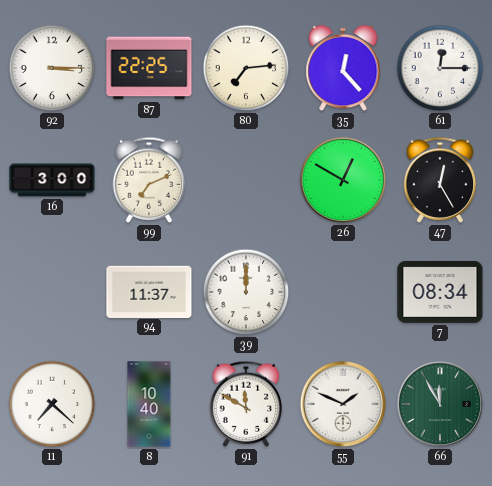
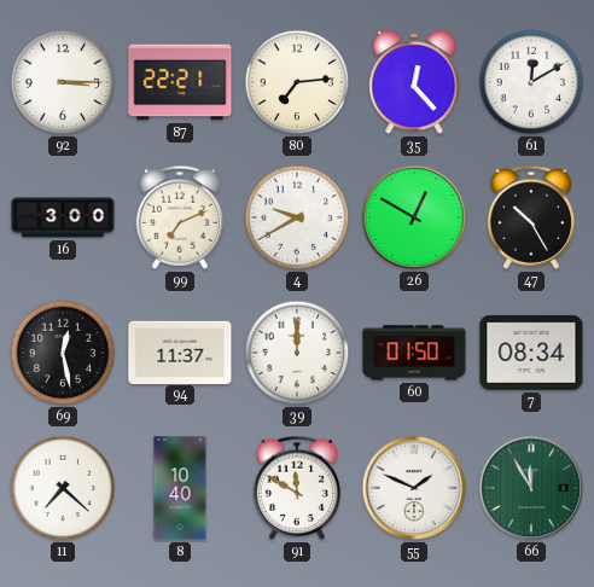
87: 22:25 -> 22:21
61: 12:15 -> 12:10
4: none -> 9:40
47: 12:25 -> 10:25
69: none -> 12:28
60: none -> 01:50
